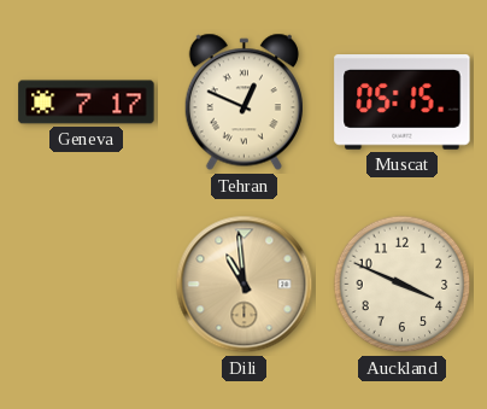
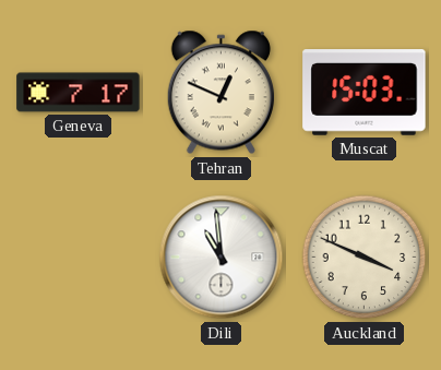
Muscat: 05:15 -> 15:03
Dili dial: champagne -> white
